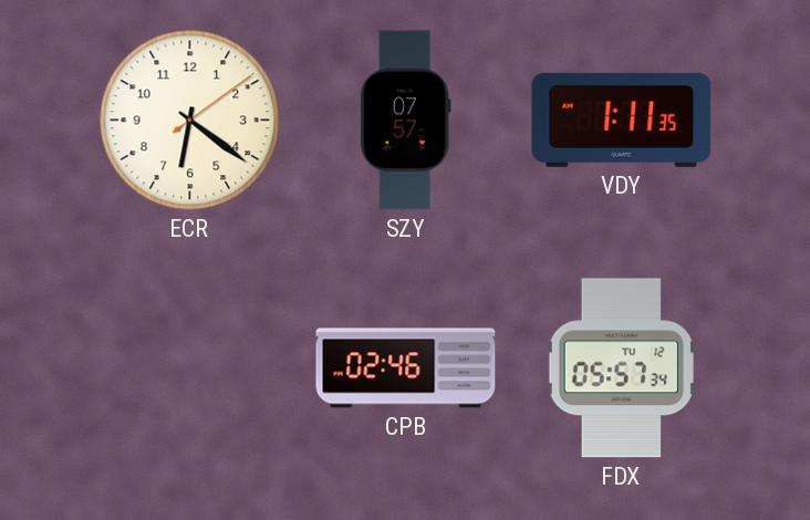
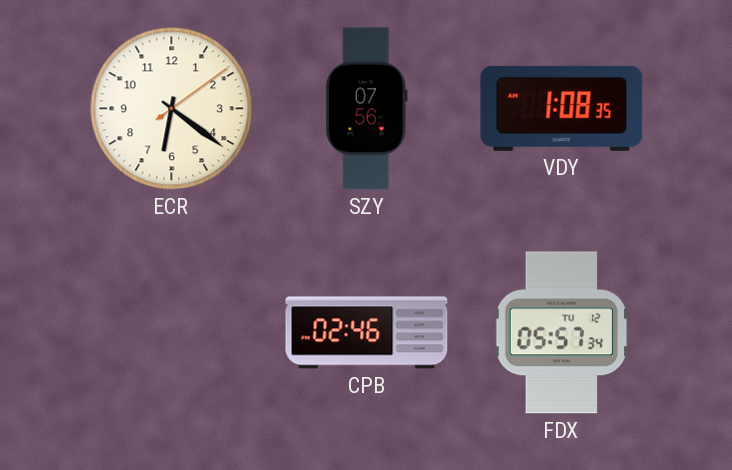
SZY: 07:57 -> 07:56
VDY: 1:11 -> 1:08
